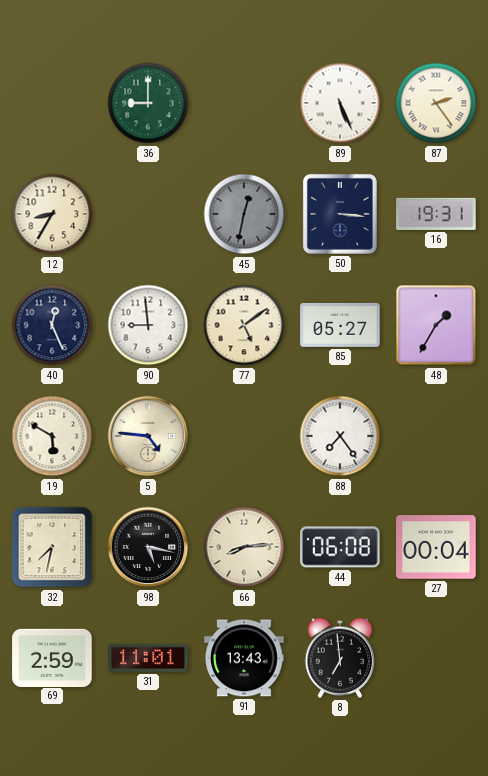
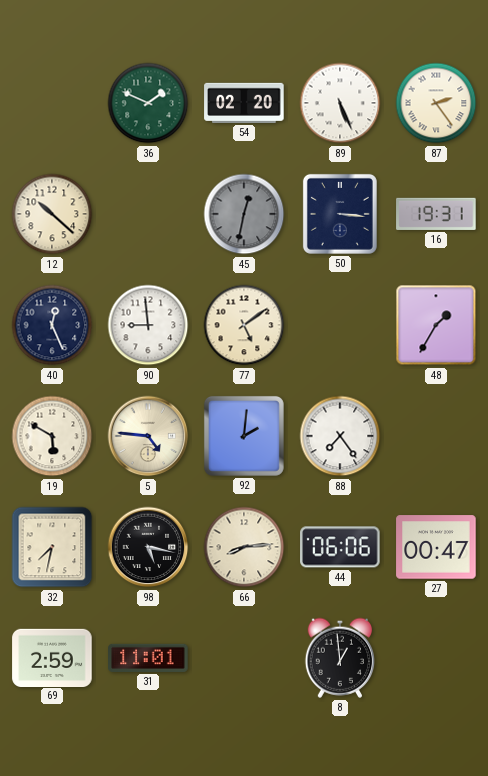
36: 9:00 -> 1:49
54: none -> 02:20
12: 8:35 -> 10:22
85: 05:27 -> none
92: none -> 2:01
44: 06:08 -> 06:06
27: 00:04 -> 00:47
91: 13:43 -> none
8: 6:59 -> 12:59
